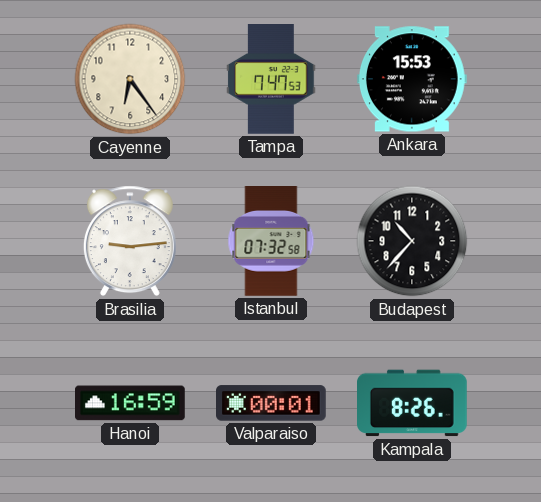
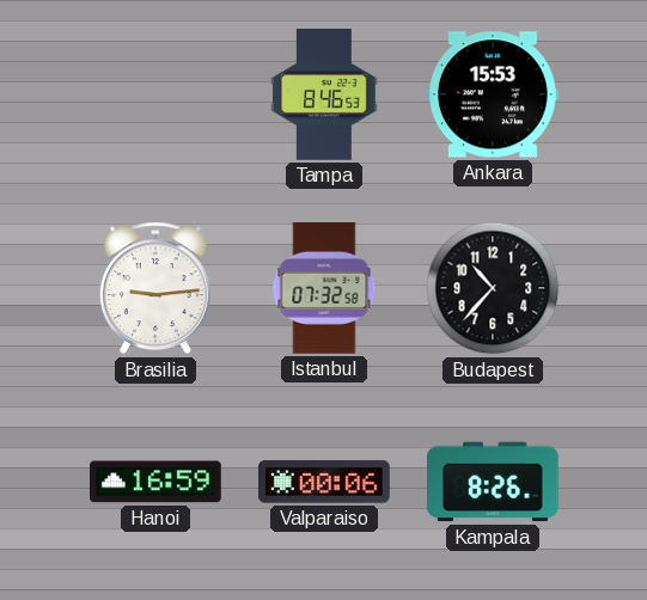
Cayenne: 6:24 -> none
Tampa: 7:47 -> 8:46
Valparaiso: 00:01 -> 00:06
